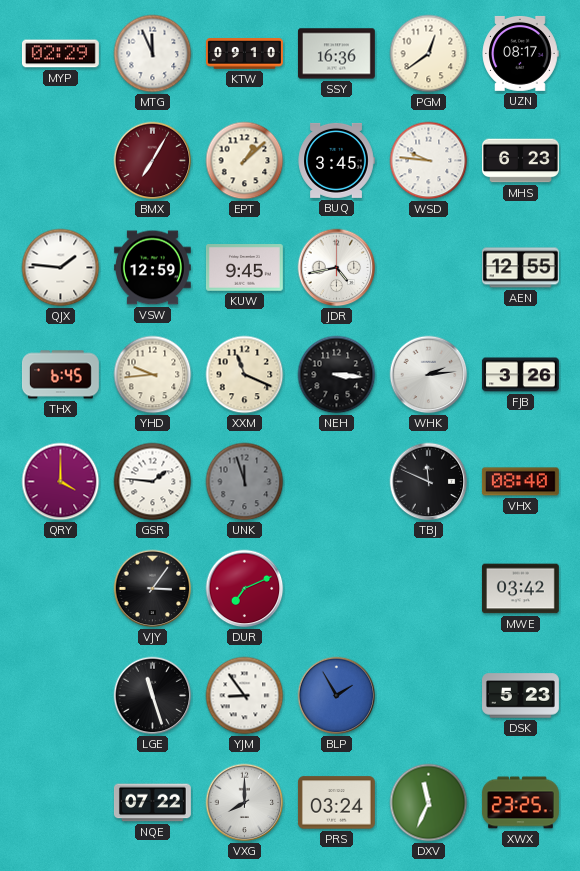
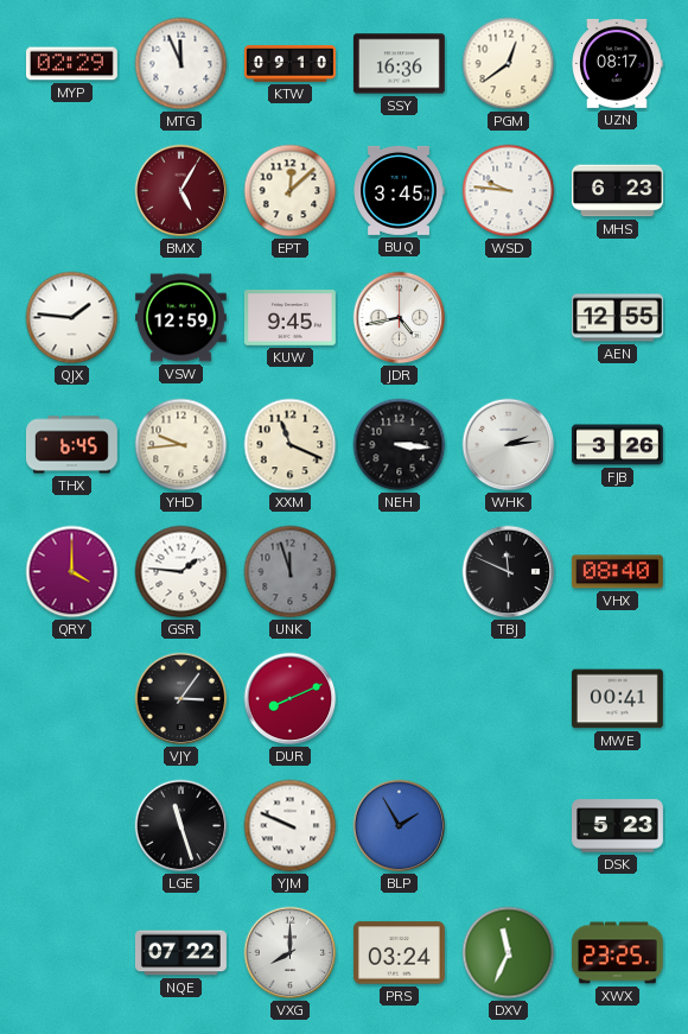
BMX: 7:05 -> 5:05
EPT: 1:08 -> 12:08
DUR: 7:11 -> 8:11
MWE: 03:42 -> 00:41
YJM: 8:54 -> 9:49
